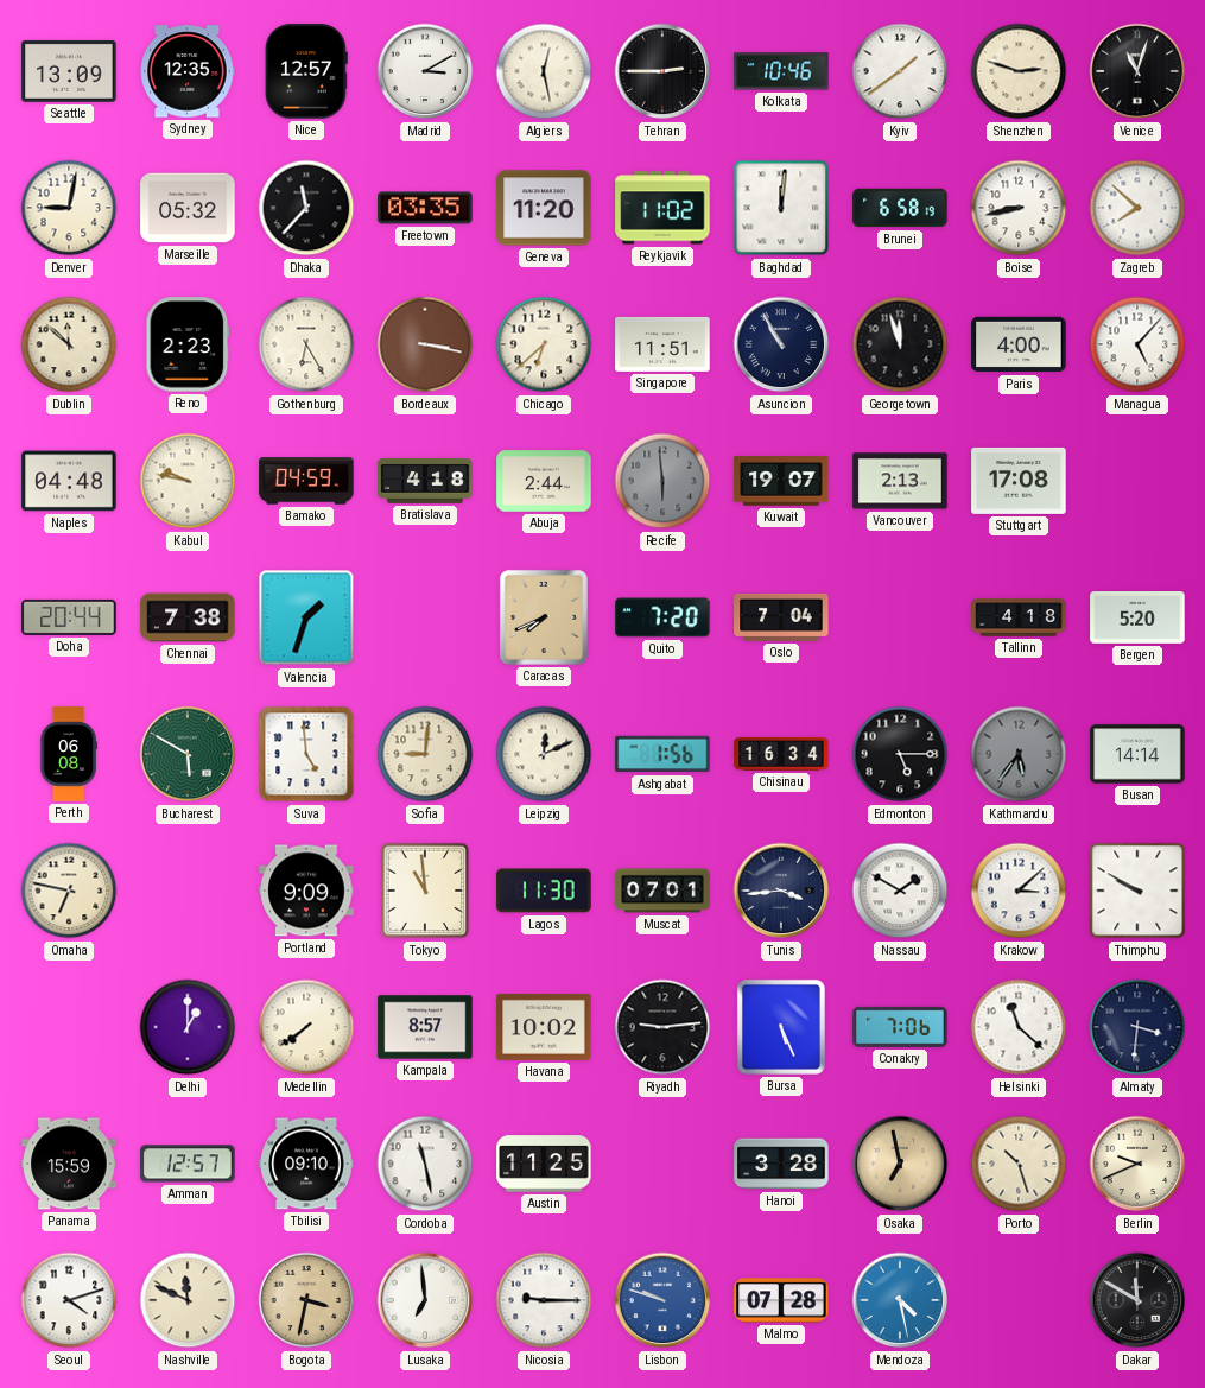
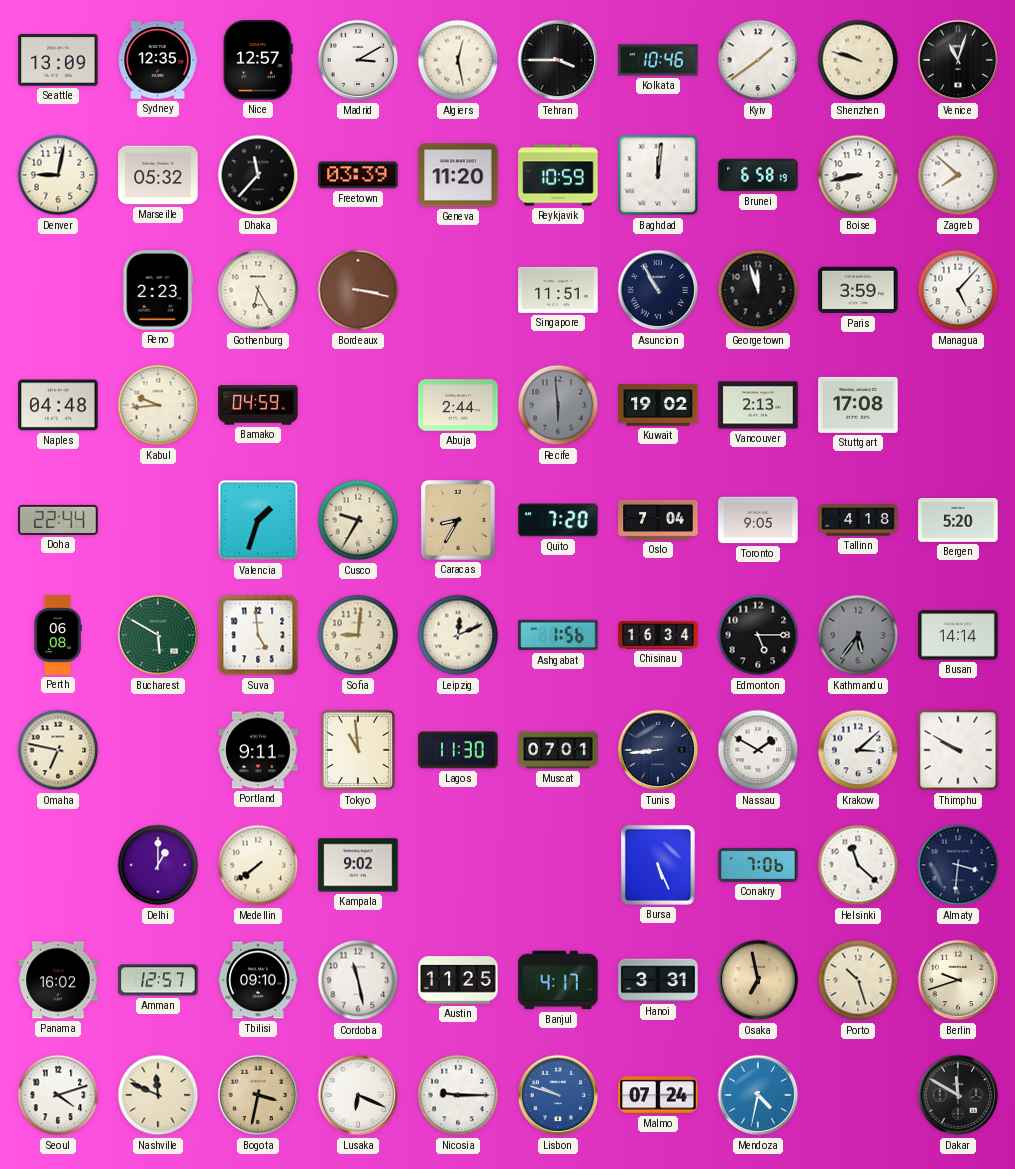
Tehran: 2:45 -> 3:45
Shenzhen: 2:48 -> 9:48
Freetown: 03:35 -> 03:39
Reykjavik: 11:02 -> 10:59
Dublin: 11:52 -> none
Chicago: 6:38 -> none
Paris: 4:00 -> 3:59
Kabul: 9:47 -> 9:44
Bratislava: 4:18 -> none
Kuwait: 19:07 -> 19:02
Doha: 20:44 -> 22:44
Chennai: 7:38 -> none
Cusco: none -> 9:35
Caracas: 7:41 -> 8:35
Toronto: none -> 9:05
Portland: 9:09 -> 9:11
Tunis: 3:44 -> 8:44
Kampala: 8:57 -> 9:02
Havana: 10:02 -> none
Riyadh: 9:14 -> none
Panama: 15:59 -> 16:02
Banjul: none -> 4:17
Hanoi: 3:28 -> 3:31
Berlin: 9:41 -> 9:42
Lusaka: 6:59 -> 6:19
Malmo: 07:28 -> 07:24
Mendoza: 4:28 -> 4:32
